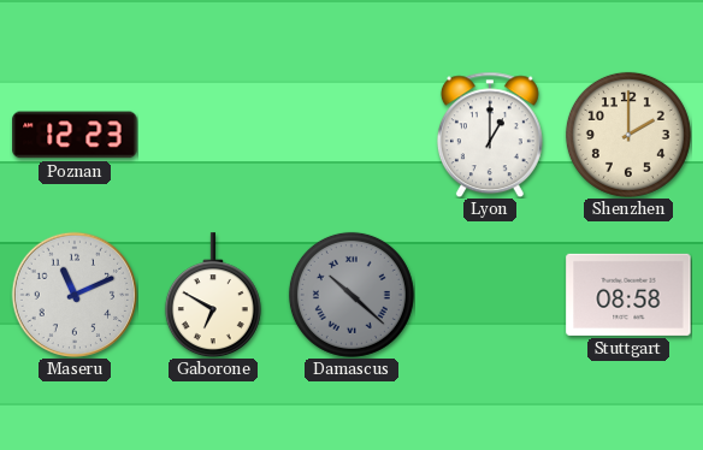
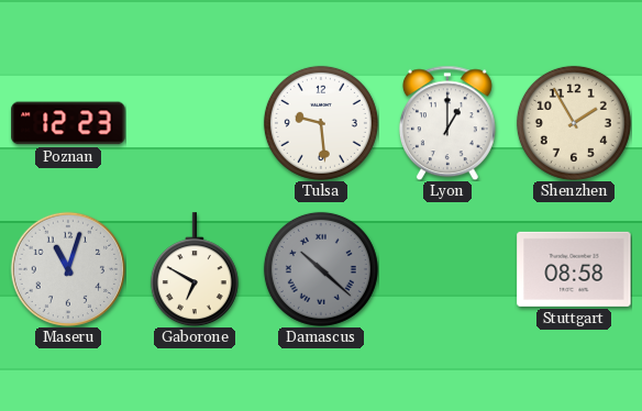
Tulsa: none -> 9:29
Shenzhen: 2:00 -> 1:55
Maseru: 11:11 -> 11:03
